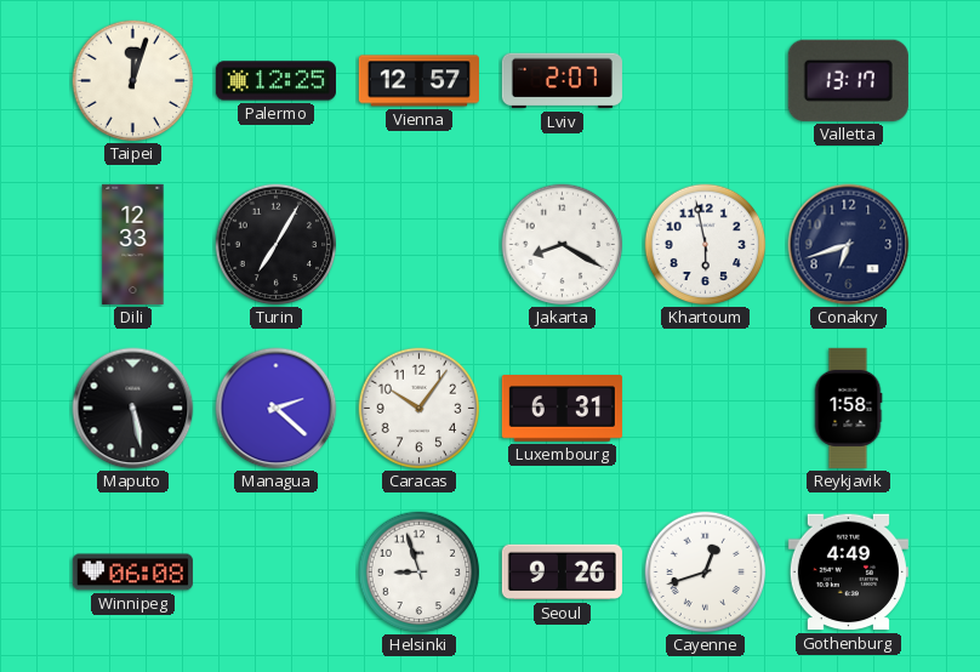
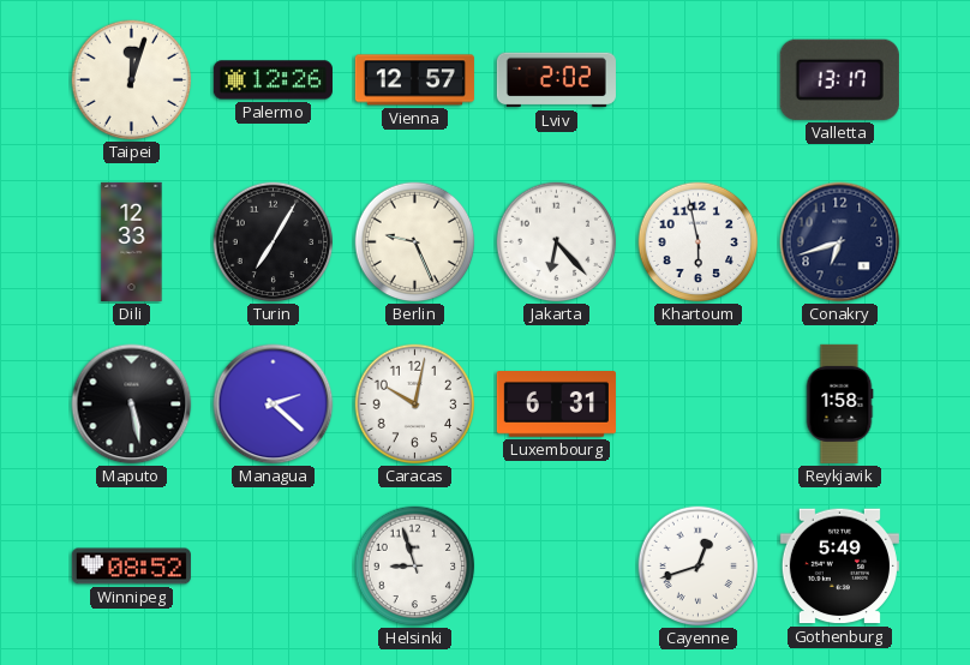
Palermo: 12:25 -> 12:26
Lviv: 2:07 -> 2:02
Berlin: none -> 9:26
Jakarta: 8:20 -> 6:23
Caracas: 10:06 -> 10:02
Winnipeg: 06:08 -> 08:52
Seoul: 9:26 -> none
Gothenburg: 4:49 -> 5:49
